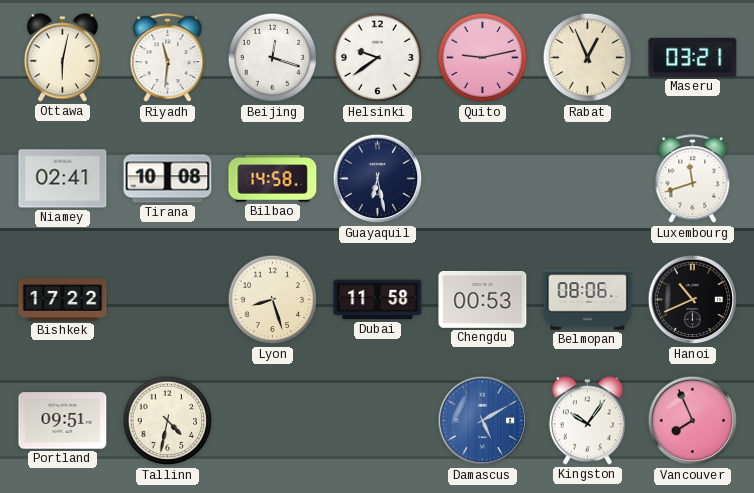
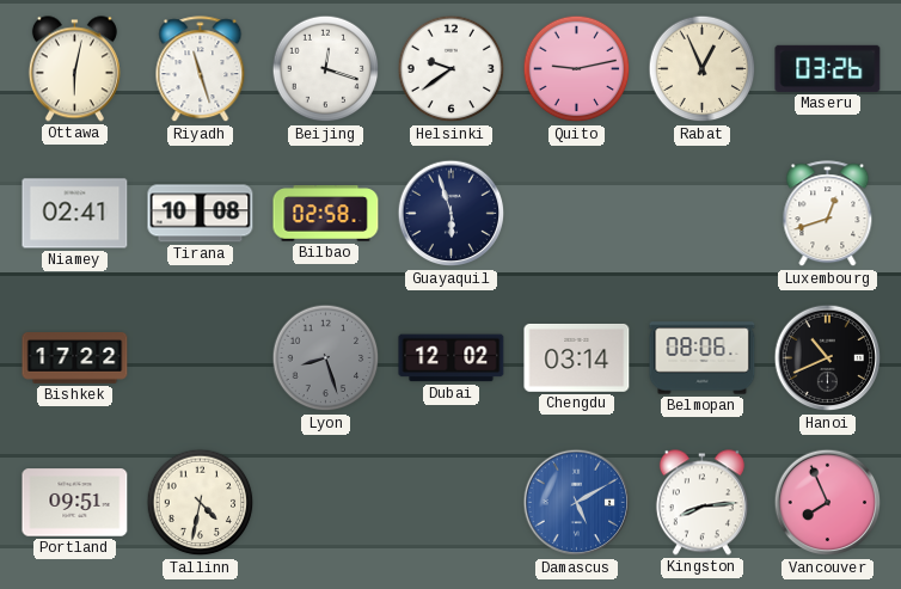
Riyadh: 11:31 -> 11:27
Maseru: 03:21 -> 03:26
Bilbao: 14:58 -> 02:58
Guayaquil: 6:28 -> 5:57
Luxembourg: 11:42 -> 12:42
Lyon dial: cream -> grey
Dubai: 11:58 -> 12:02
Chengdu: 00:53 -> 03:14
Kingston: 10:06 -> 8:14
